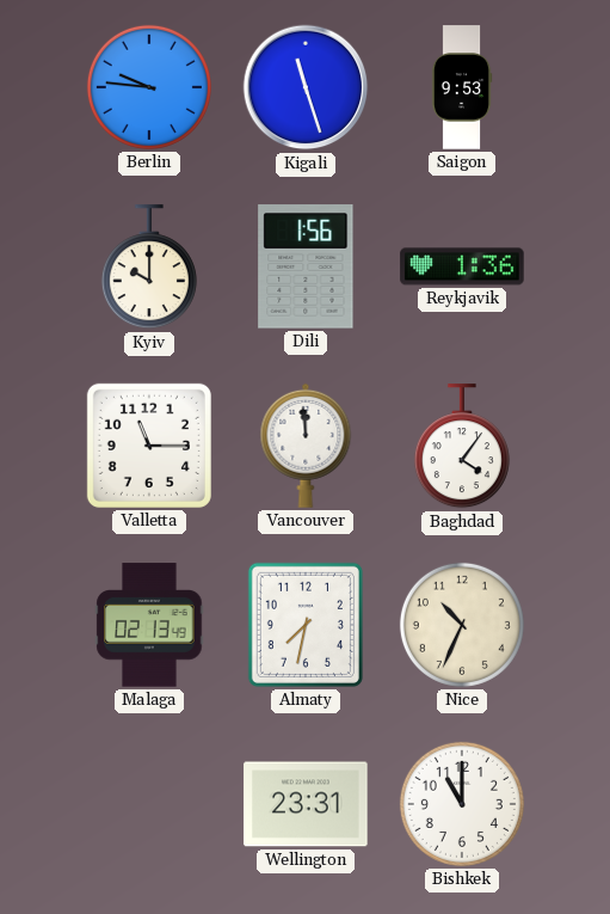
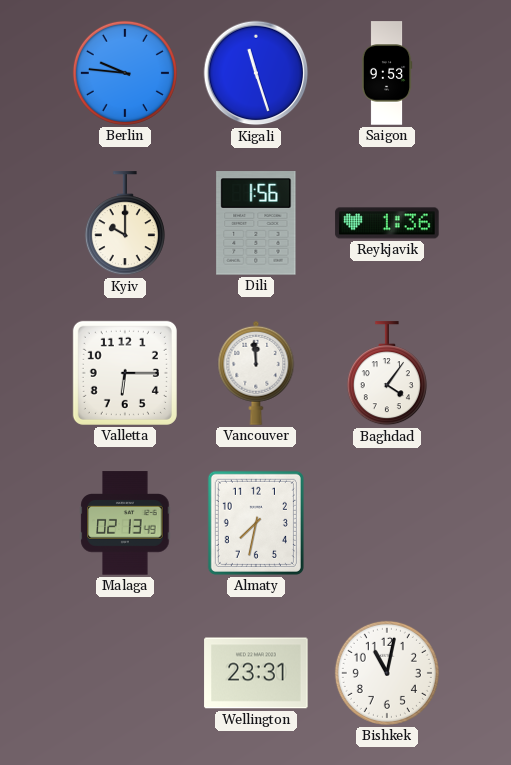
Valletta: 11:15 -> 6:15
Nice: 10:34 -> none
Bishkek: 11:00 -> 11:02
